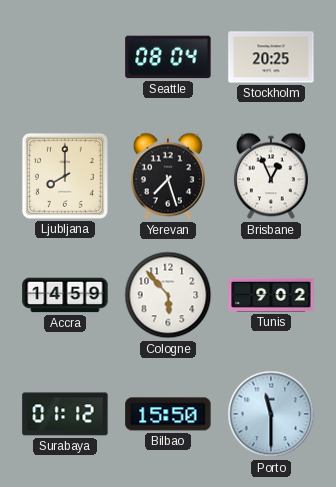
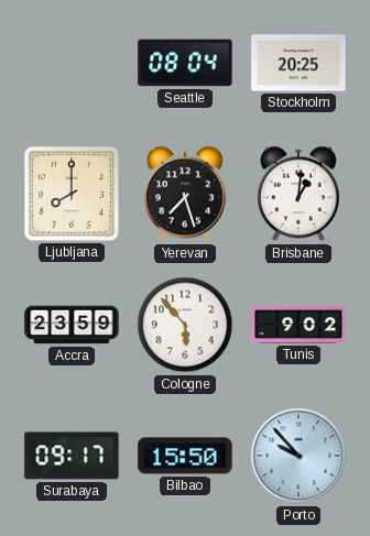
Brisbane: 12:56 -> 1:01
Accra: 14:59 -> 23:59
Surabaya: 01:12 -> 09:17
Porto: 11:30 -> 9:53
